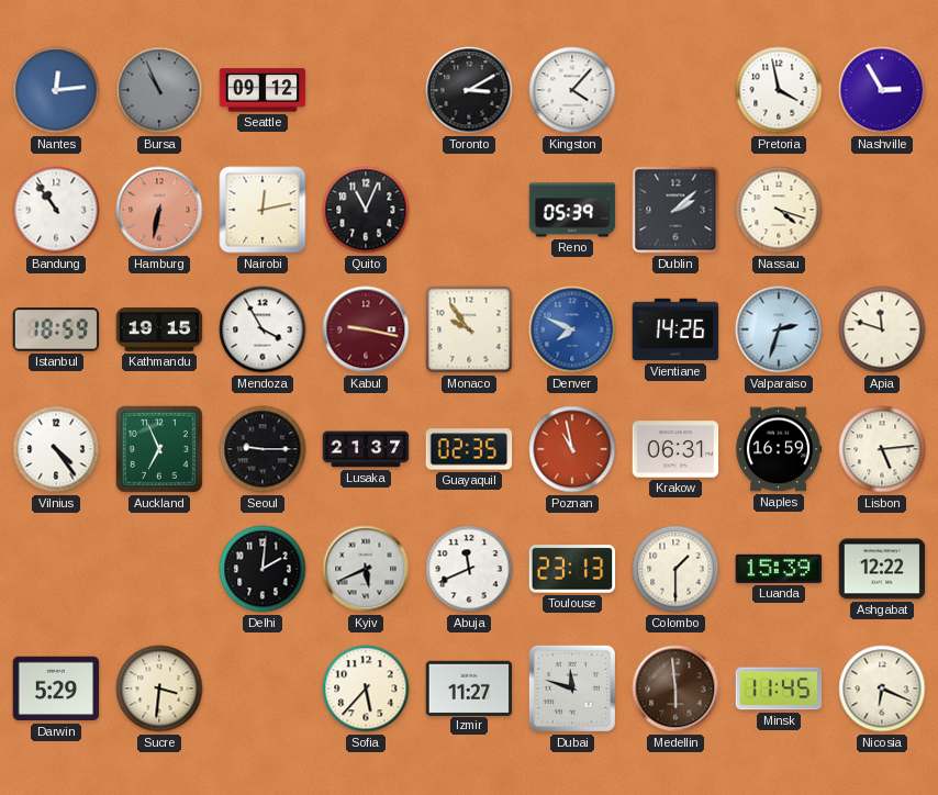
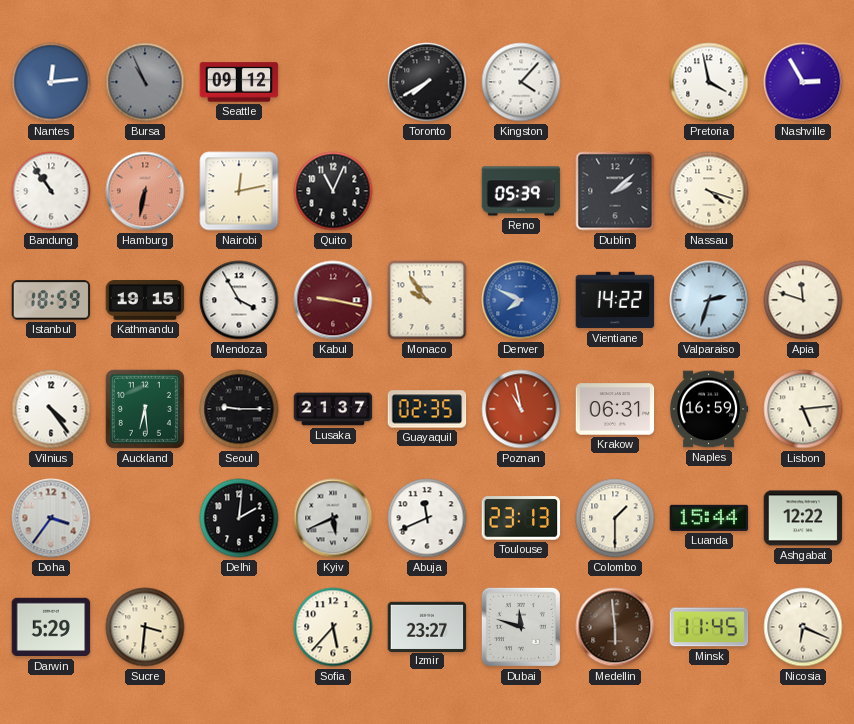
Toronto: 3:10 -> 7:40
Vientiane: 14:26 -> 14:22
Auckland: 6:56 -> 6:29
Doha: none -> 3:36
Luanda: 15:39 -> 15:44
Izmir: 11:27 -> 23:27
